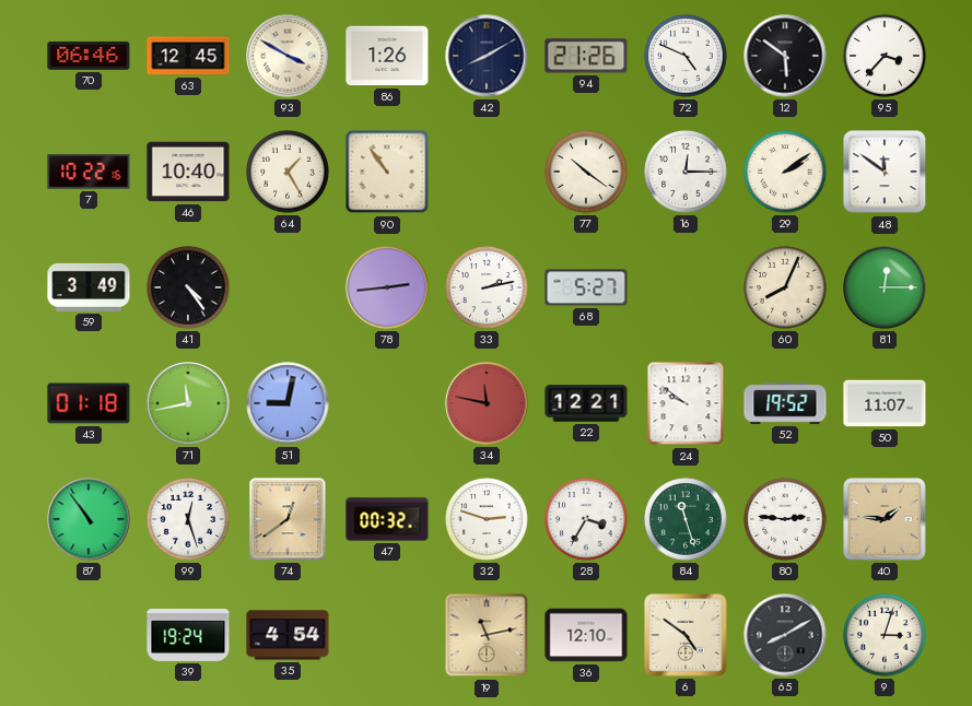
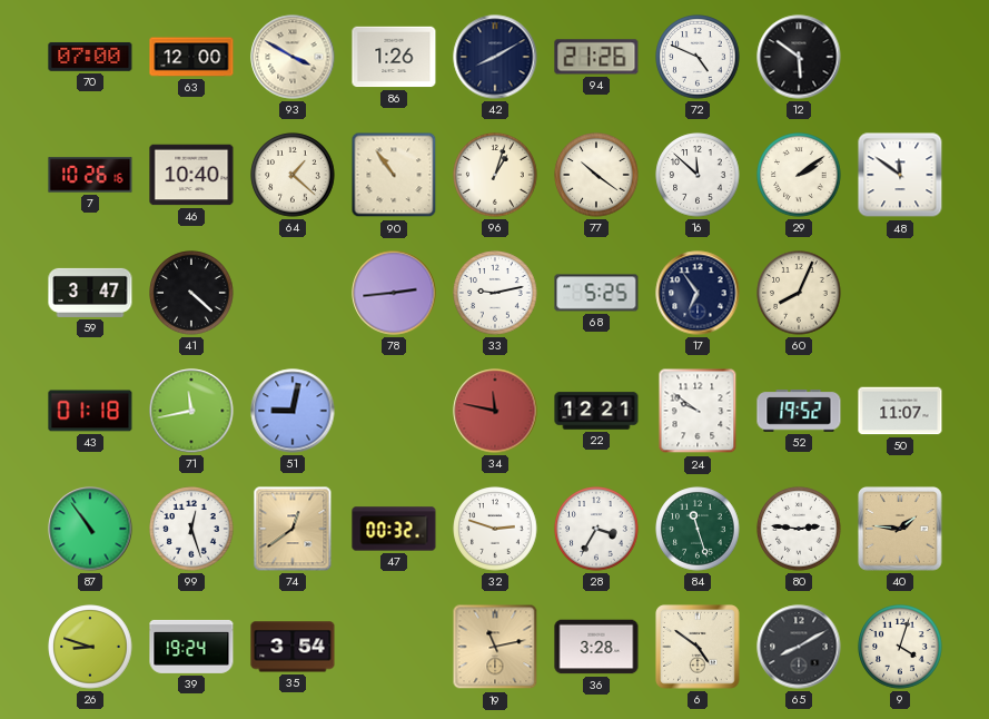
70: 06:46 -> 07:00
63: 12:45 -> 12:00
95: 3:37 -> none
7: 10:22 -> 10:26
64: 1:25 -> 1:22
96: none -> 1:03
16: 12:15 -> 11:52
59: 3:49 -> 3:47
41: 4:24 -> 4:22
33: 2:13 -> 9:13
68: 5:27 -> 5:25
17: none -> 6:54
81: 12:15 -> none
26: none -> 8:48
35: 4:54 -> 3:54
36: 12:10 -> 3:28
9: 3:03 -> 4:03
